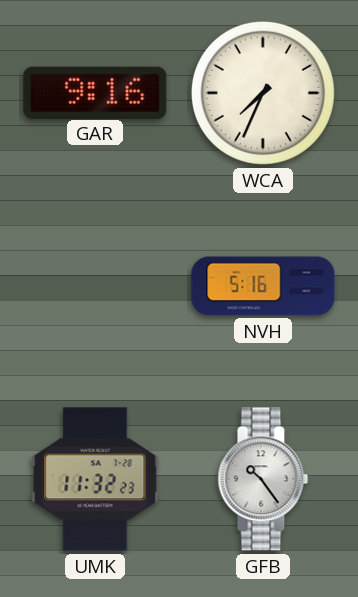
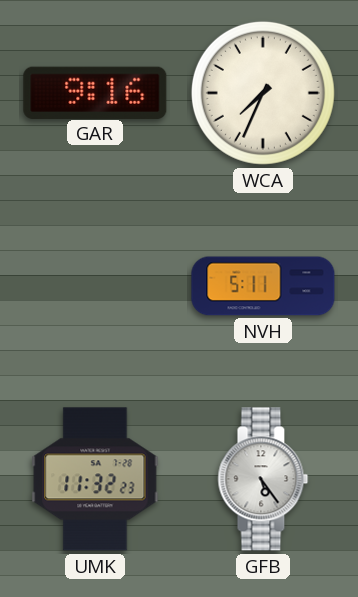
NVH: 5:16 -> 5:11
GFB: 10:24 -> 5:24
